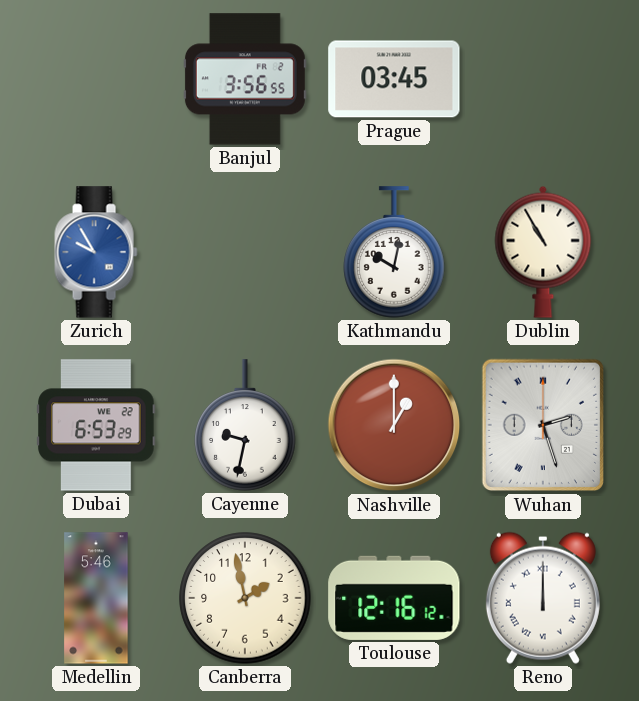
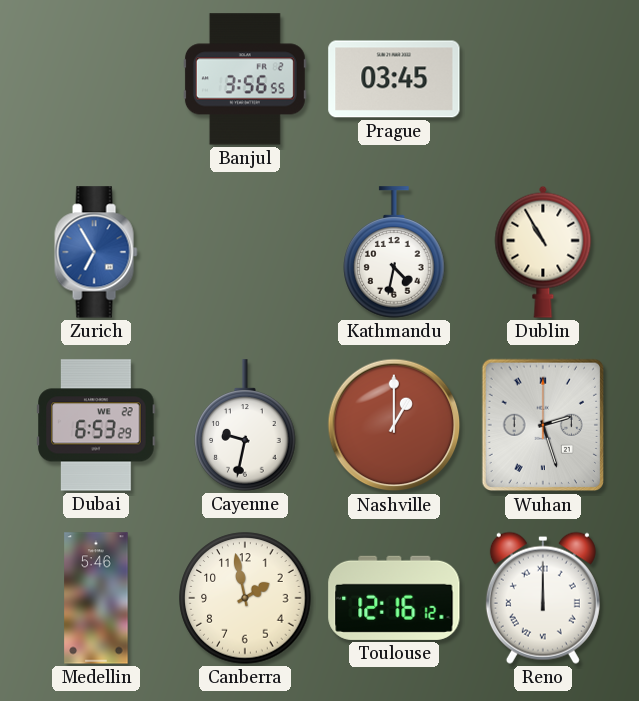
Zurich: 9:55 -> 6:55
Kathmandu: 10:02 -> 4:32
